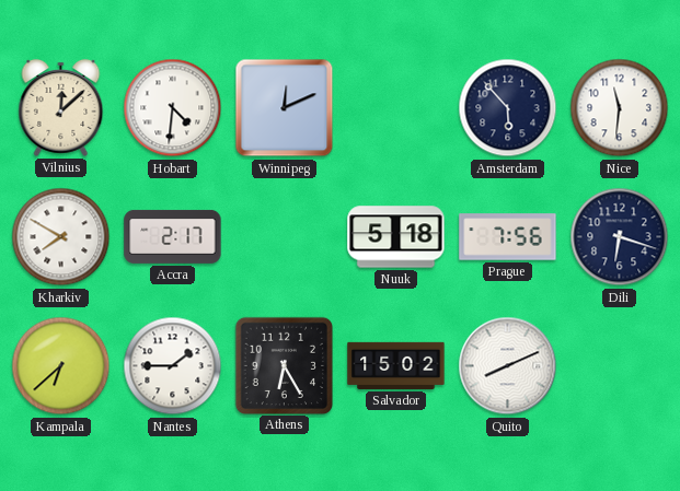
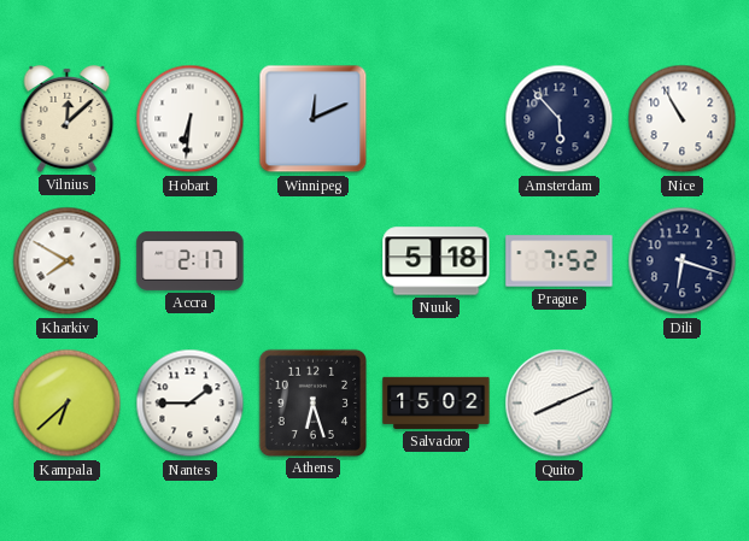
Hobart: 4:31 -> 6:31
Nice: 11:31 -> 10:55
Prague: 7:56 -> 7:52
Athens: 6:25 -> 6:27
